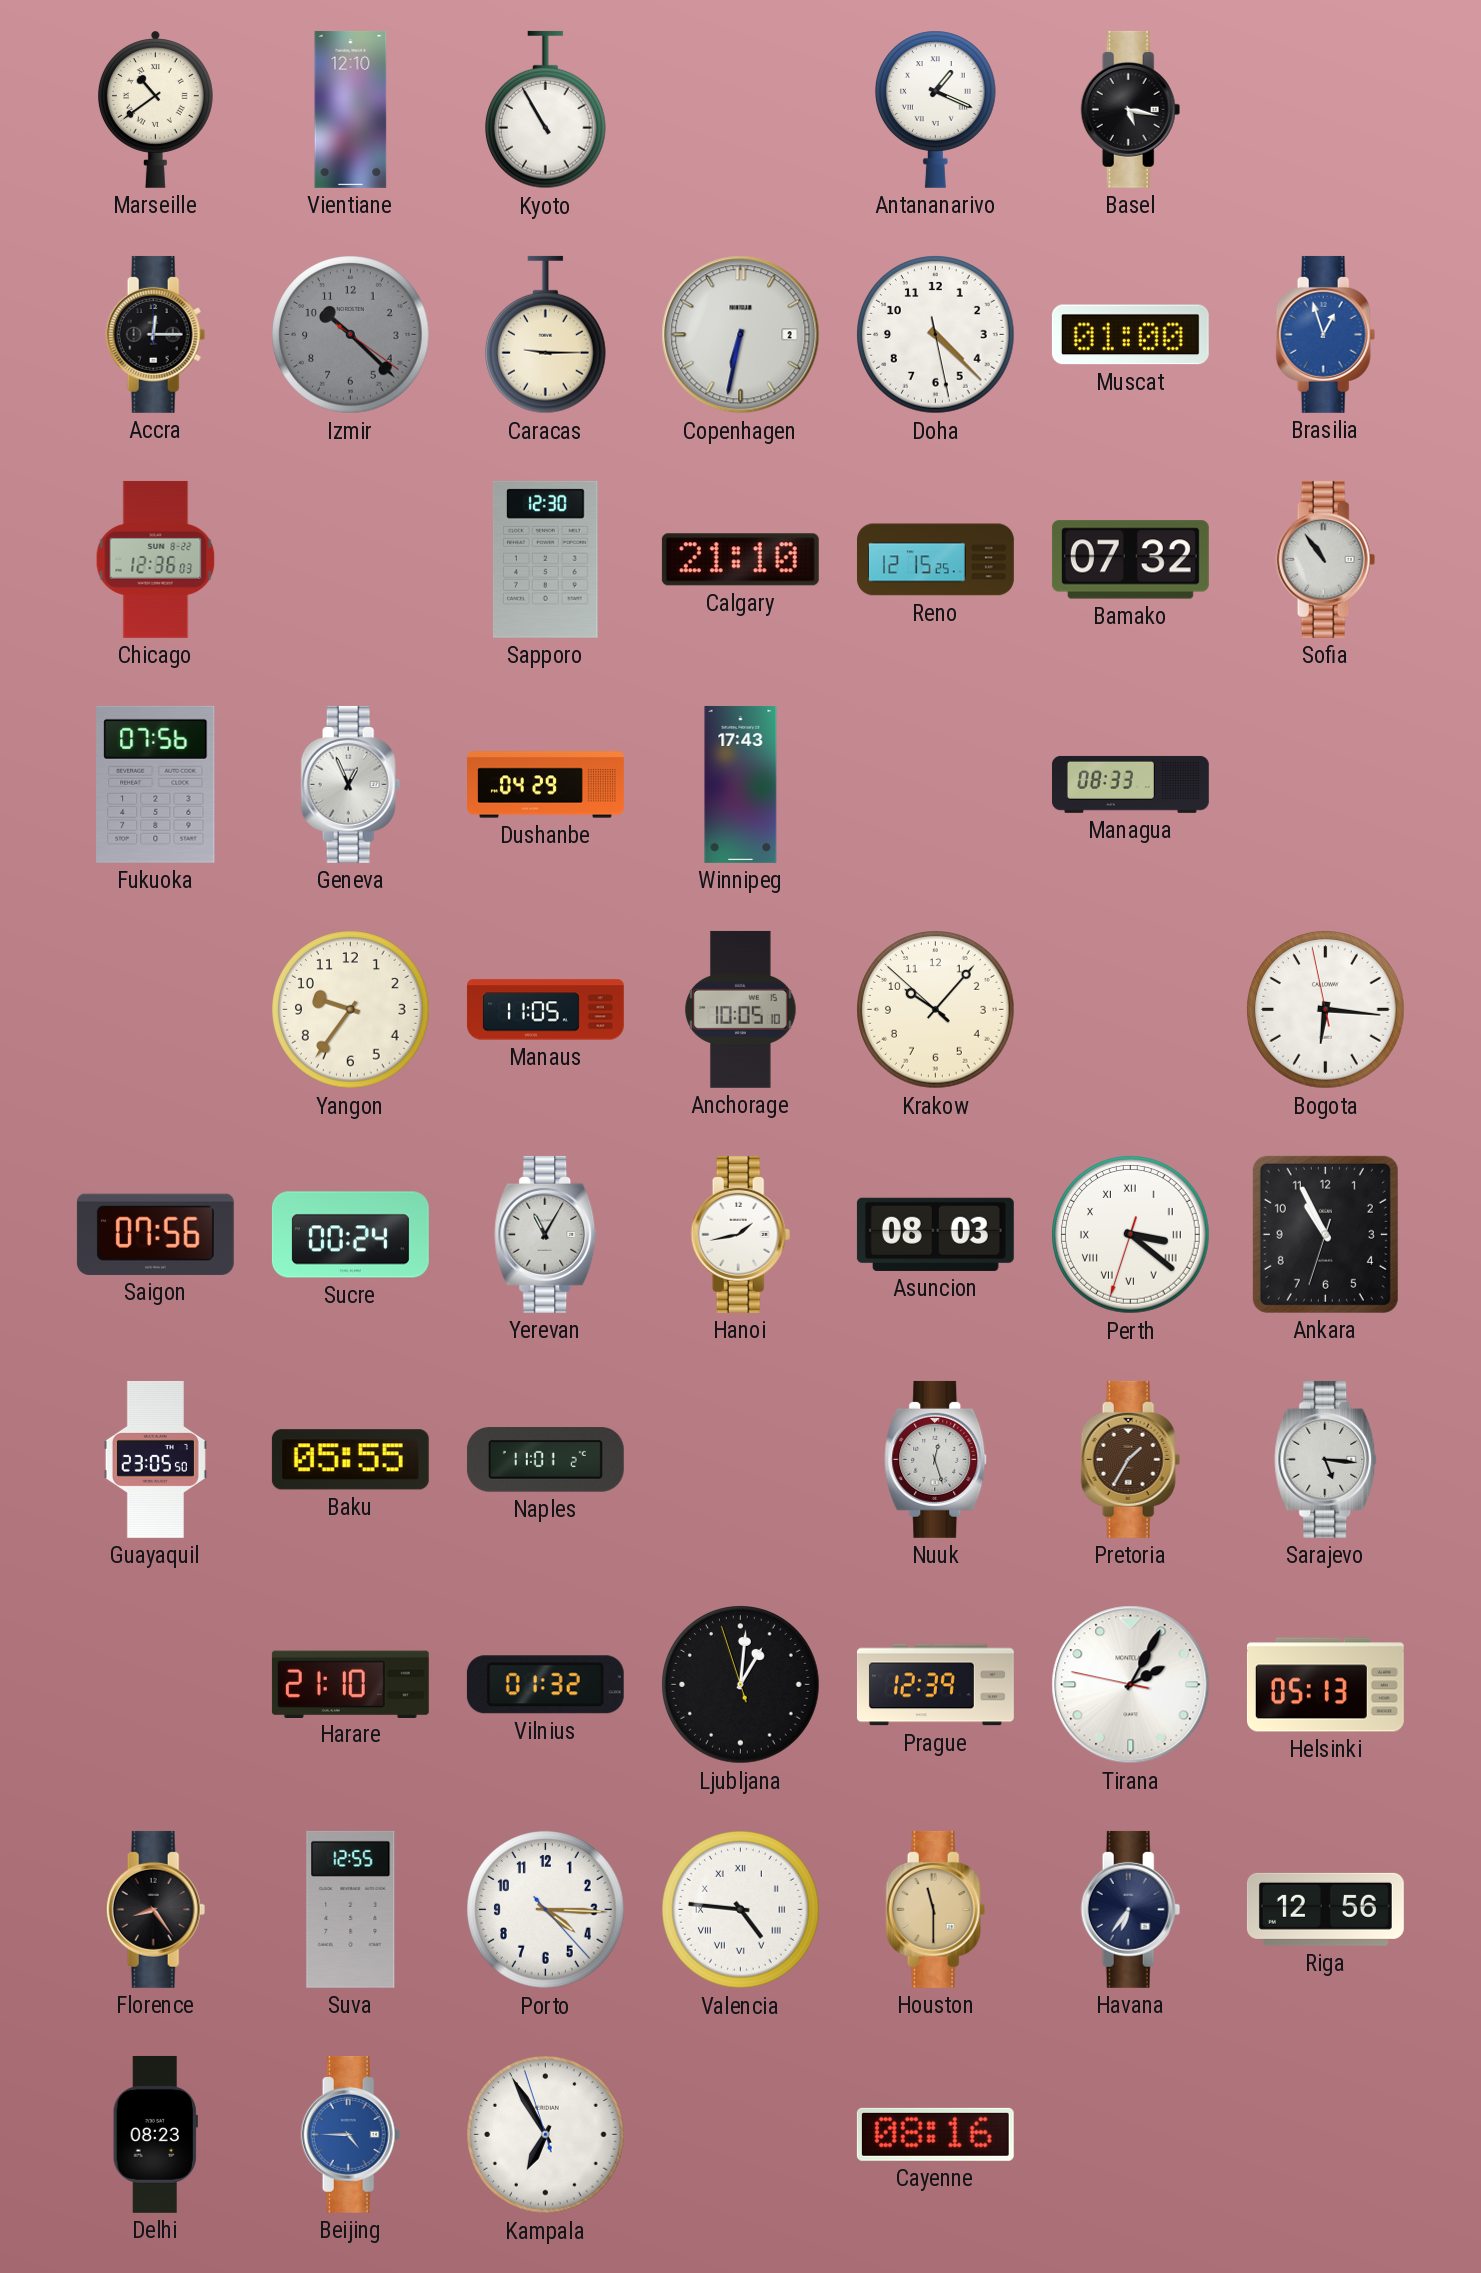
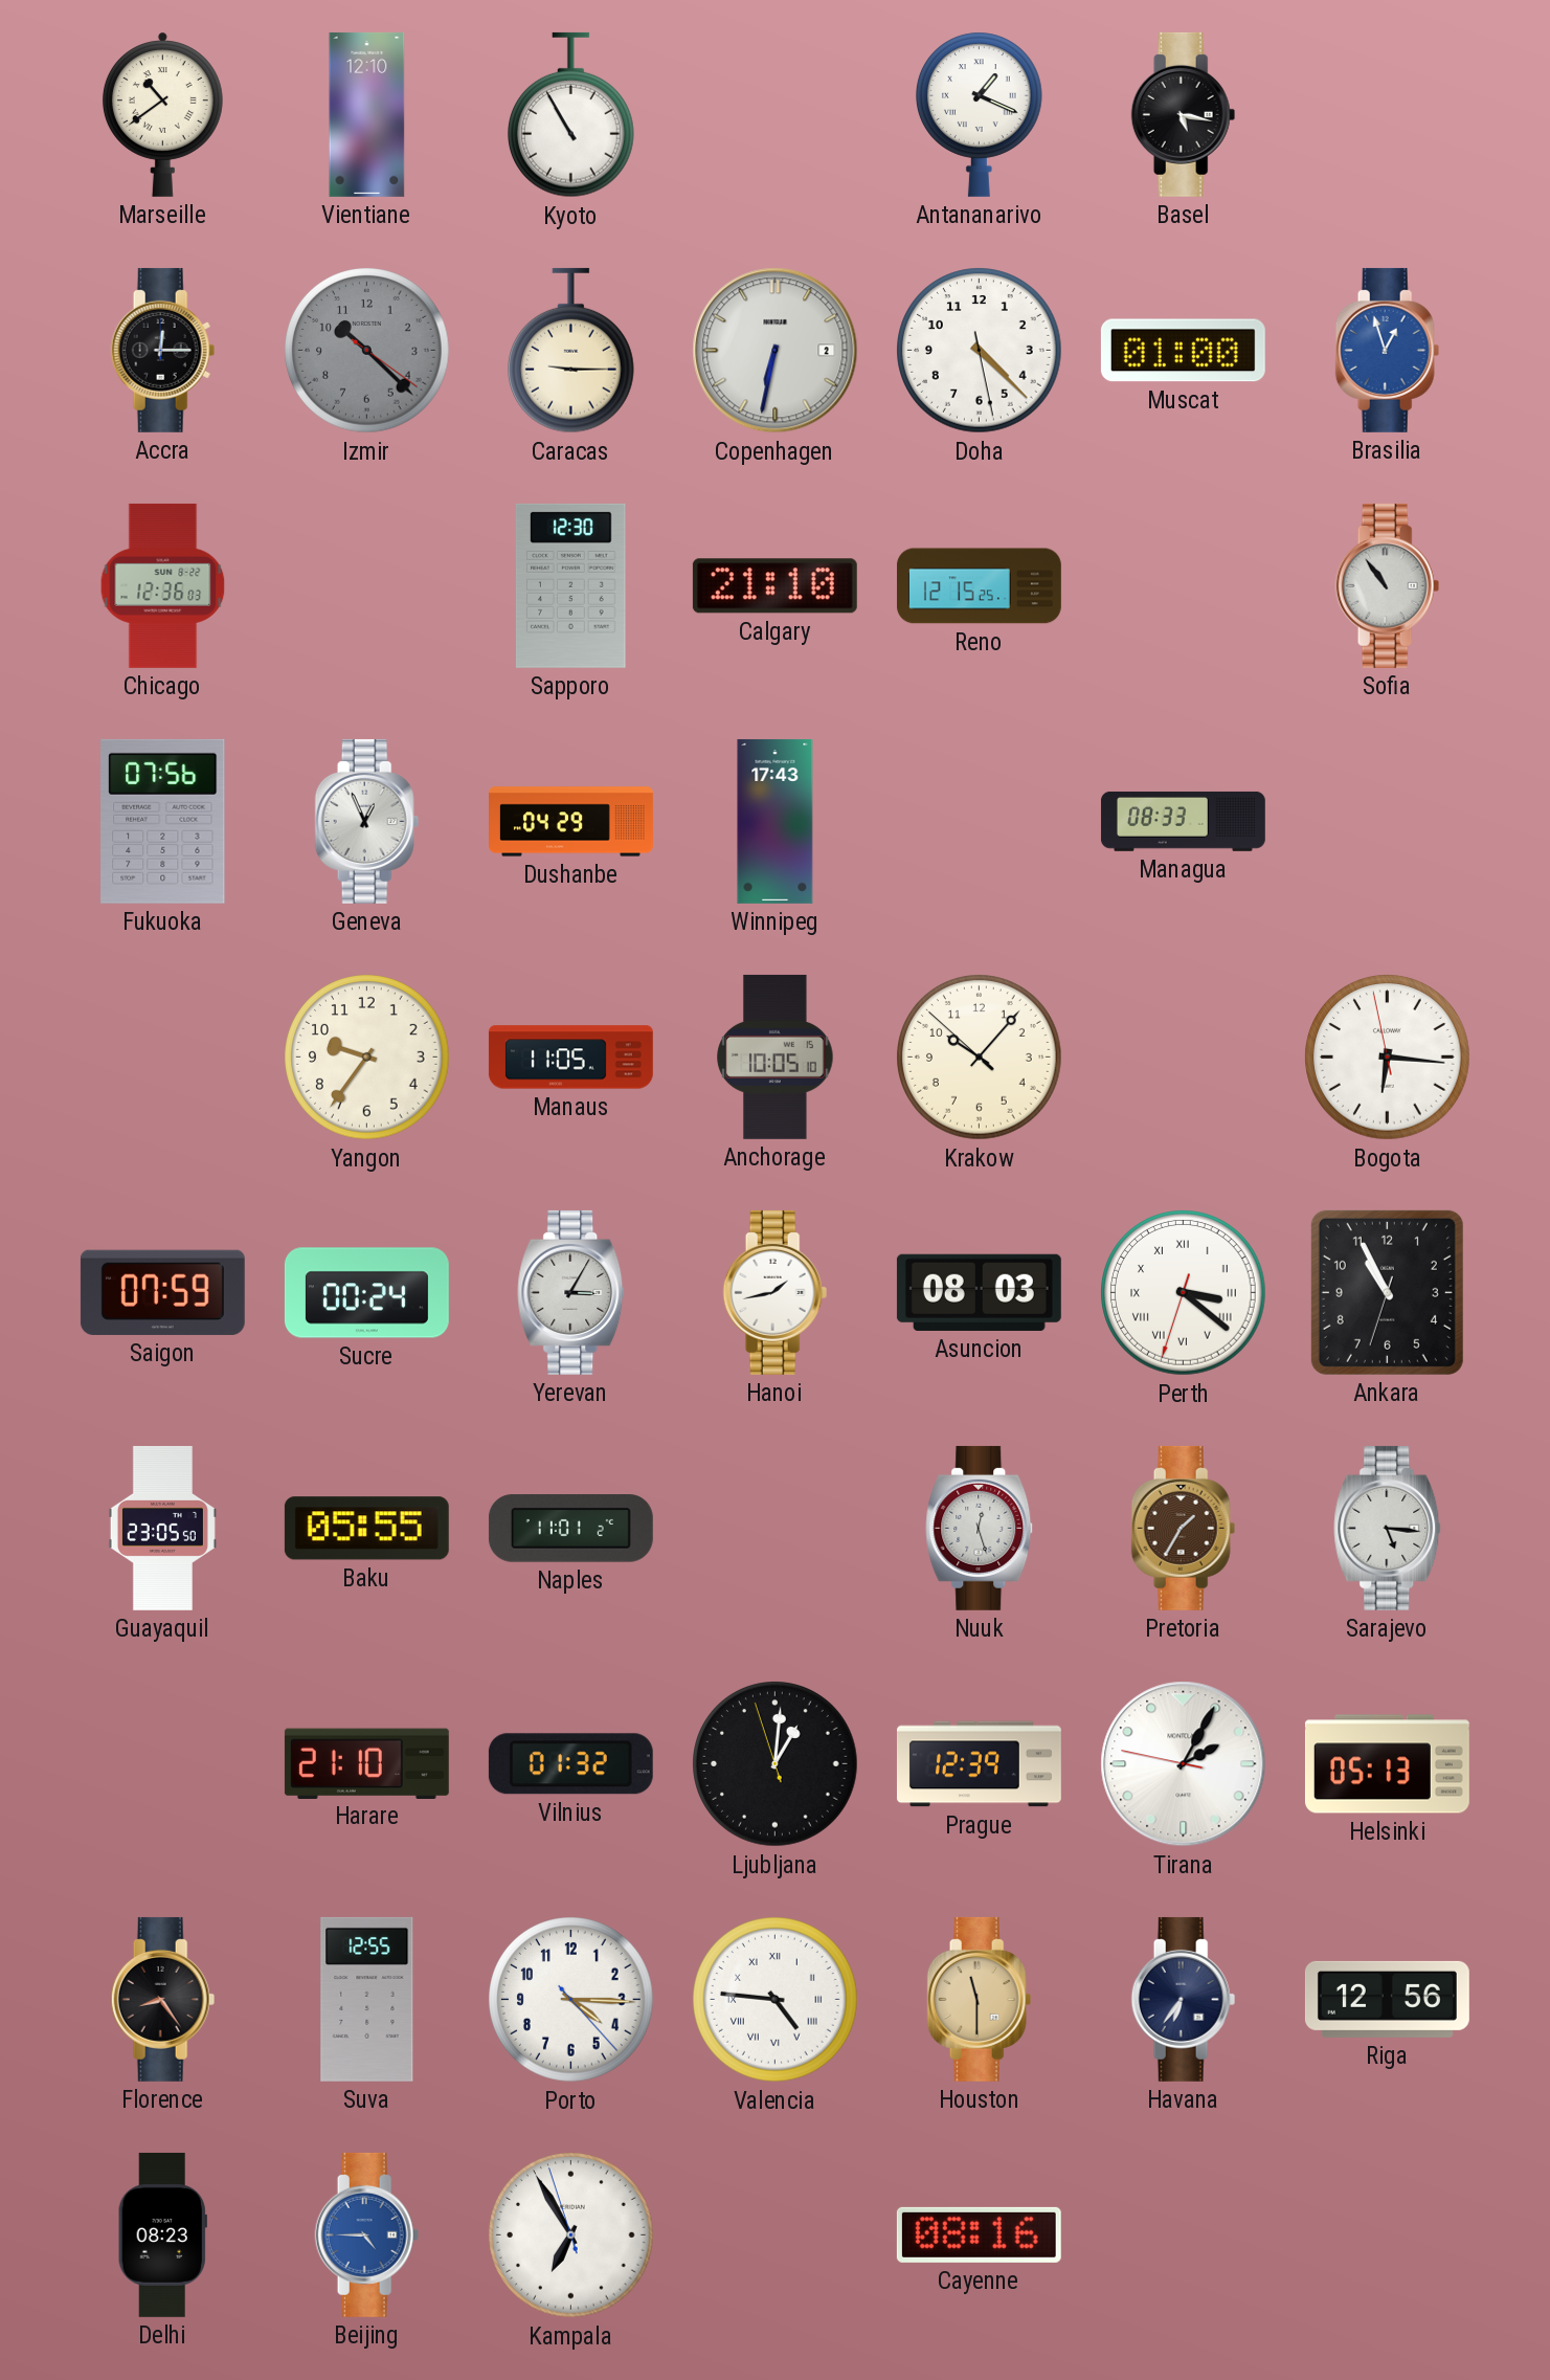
Bamako: 07:32 -> none
Saigon: 07:56 -> 07:59
Yerevan: 11:05 -> 3:05
